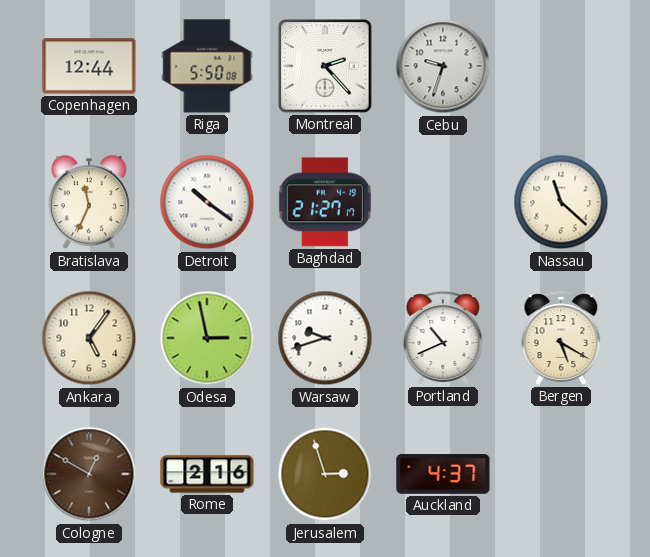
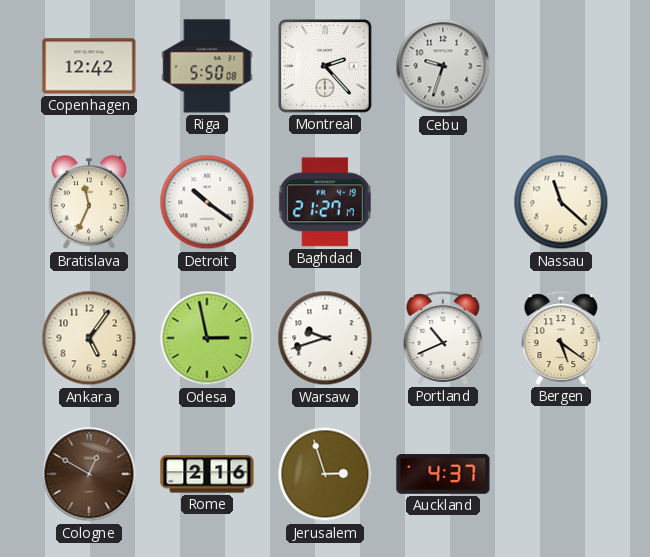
Copenhagen: 12:44 -> 12:42
Bergen: 5:20 -> 5:21
